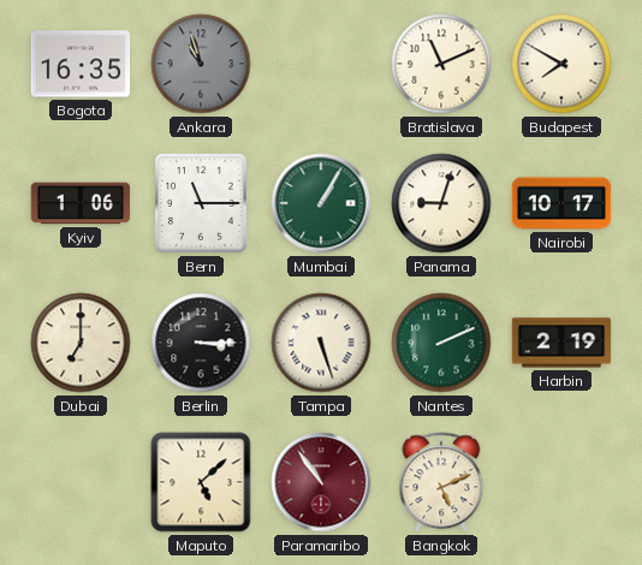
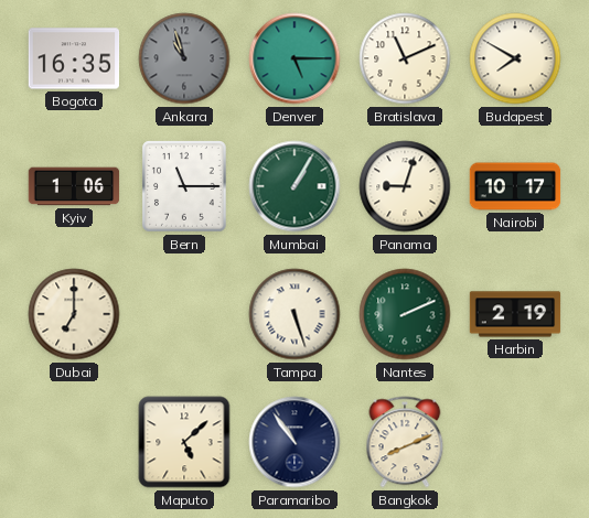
Denver: none -> 5:15
Berlin: 3:15 -> none
Paramaribo dial: burgundy -> navy
Bangkok: 5:11 -> 8:11
